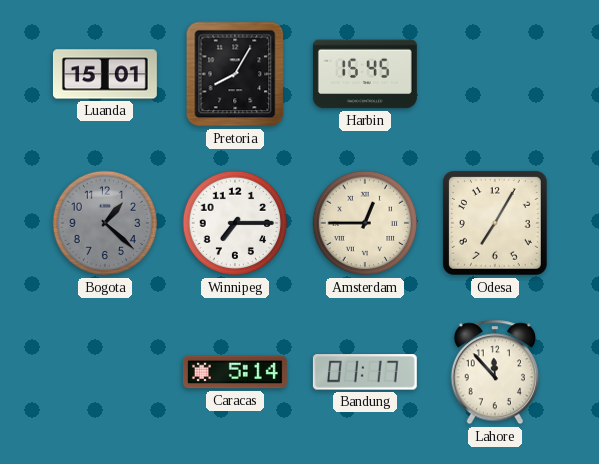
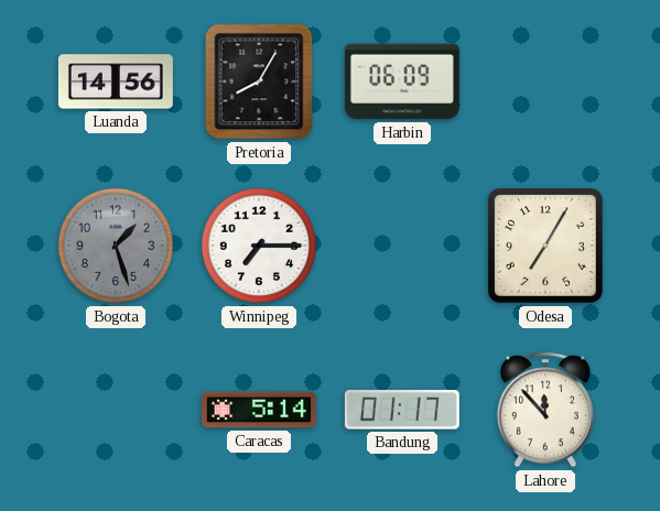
Luanda: 15:01 -> 14:56
Harbin: 15:45 -> 06:09
Bogota: 1:22 -> 1:27
Amsterdam: 12:45 -> none
